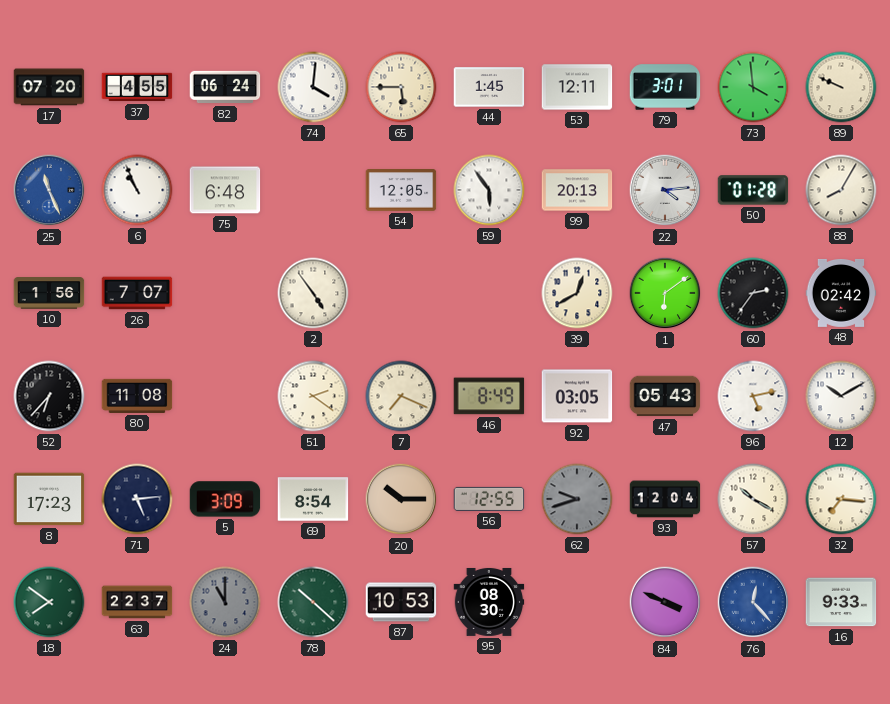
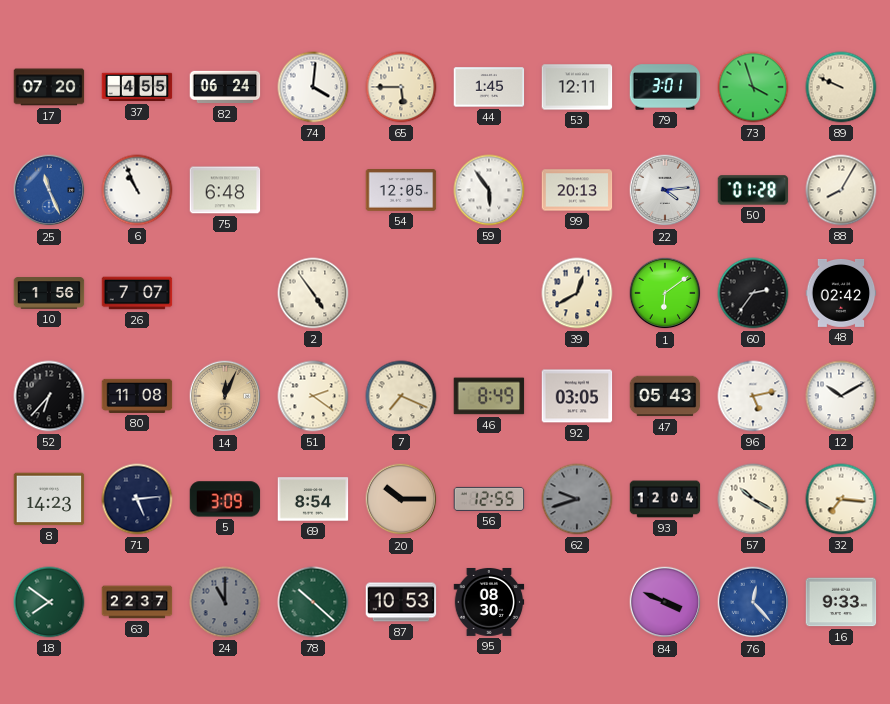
73: 3:59 -> 3:57
14: none -> 12:04
8: 17:23 -> 14:23
